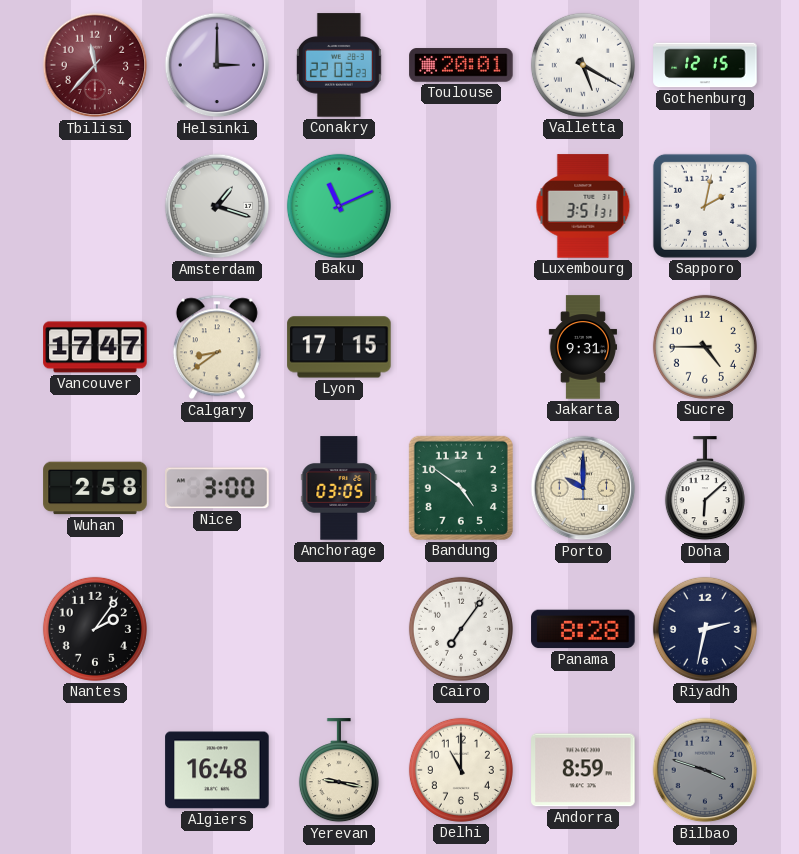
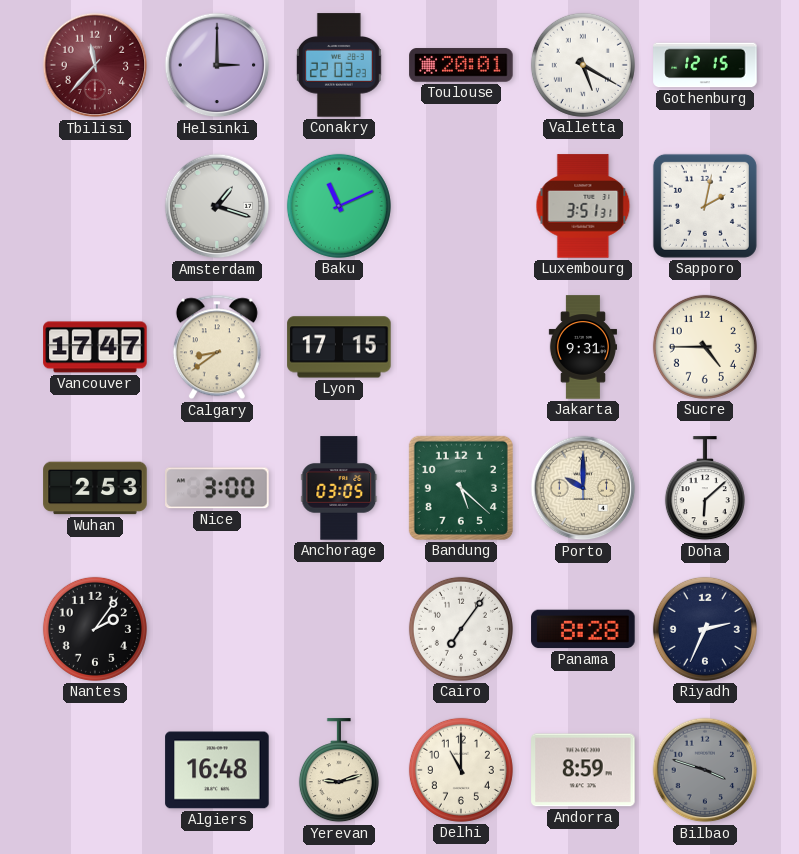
Wuhan: 2:58 -> 2:53
Bandung: 4:51 -> 5:22
Riyadh: 2:32 -> 2:34
Yerevan: 9:17 -> 9:12
